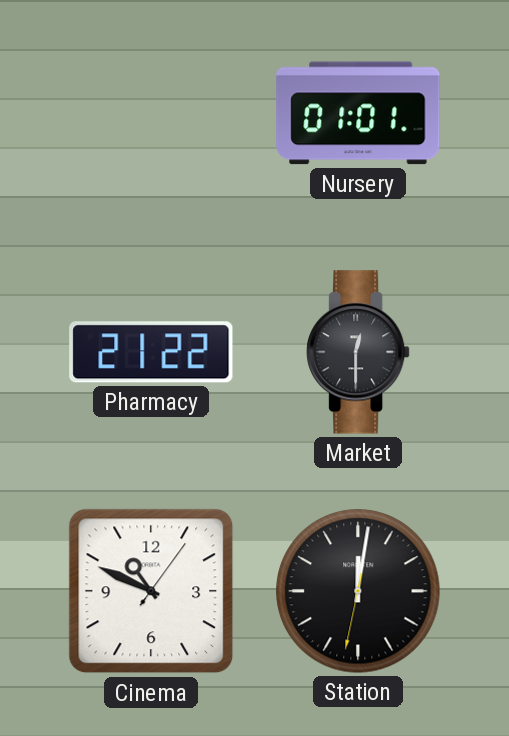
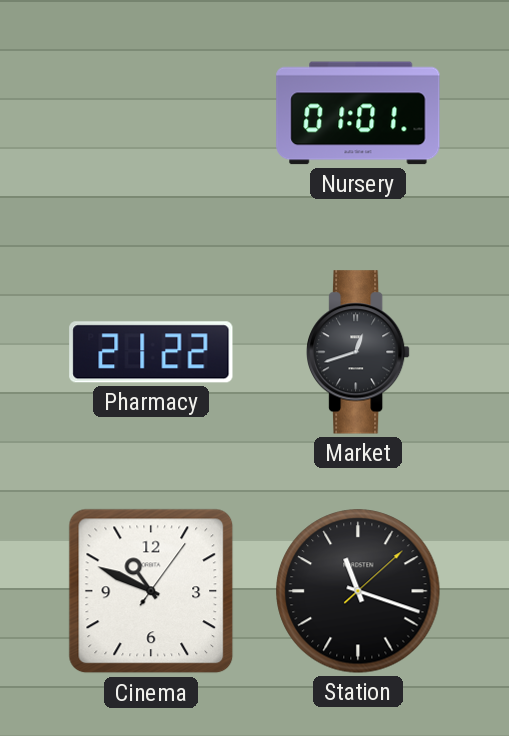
Market: 12:30 -> 12:42
Station: 12:01 -> 11:18
